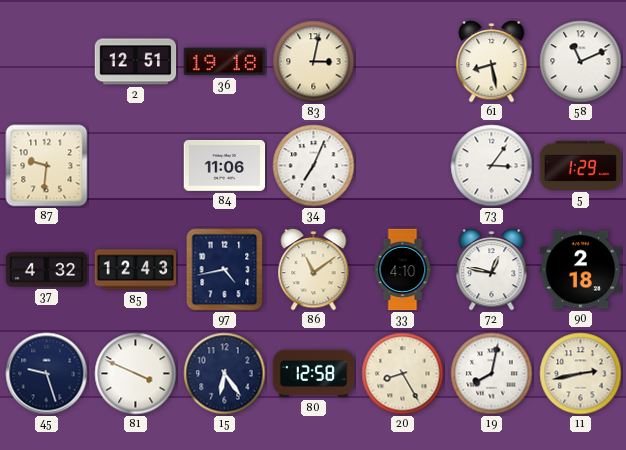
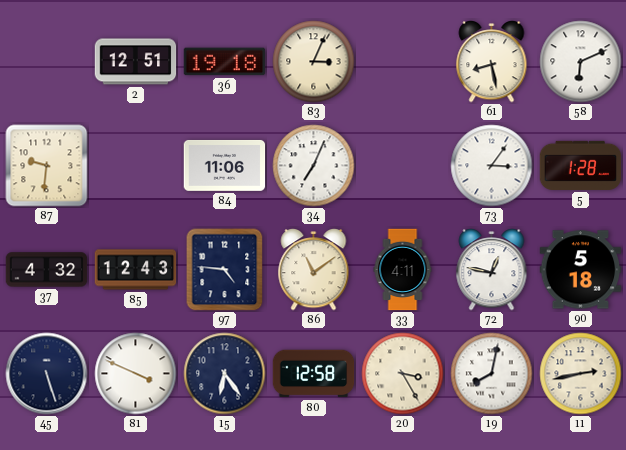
83: 3:02 -> 3:04
58: 11:11 -> 6:11
5: 1:29 -> 1:28
97: 4:43 -> 4:46
33: 4:10 -> 4:11
90: 2:18 -> 5:18
45: 9:27 -> 5:27
20: 8:25 -> 3:25
